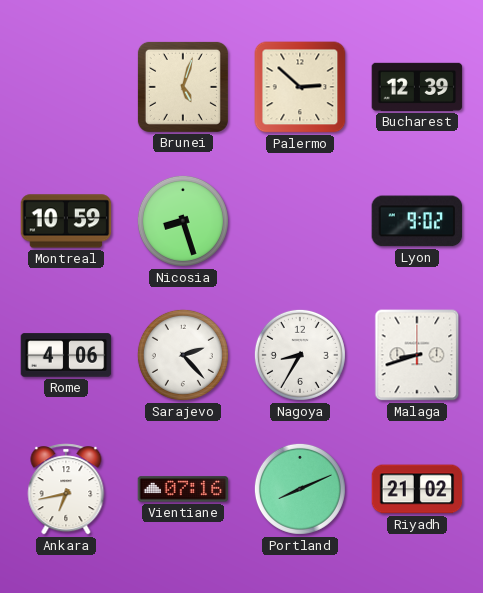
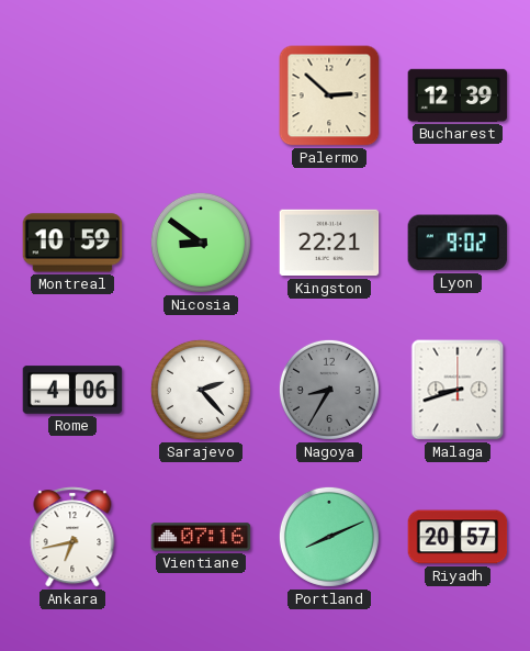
Brunei: 5:03 -> none
Nicosia: 8:27 -> 8:51
Kingston: none -> 22:21
Nagoya dial: white -> grey
Riyadh: 21:02 -> 20:57
